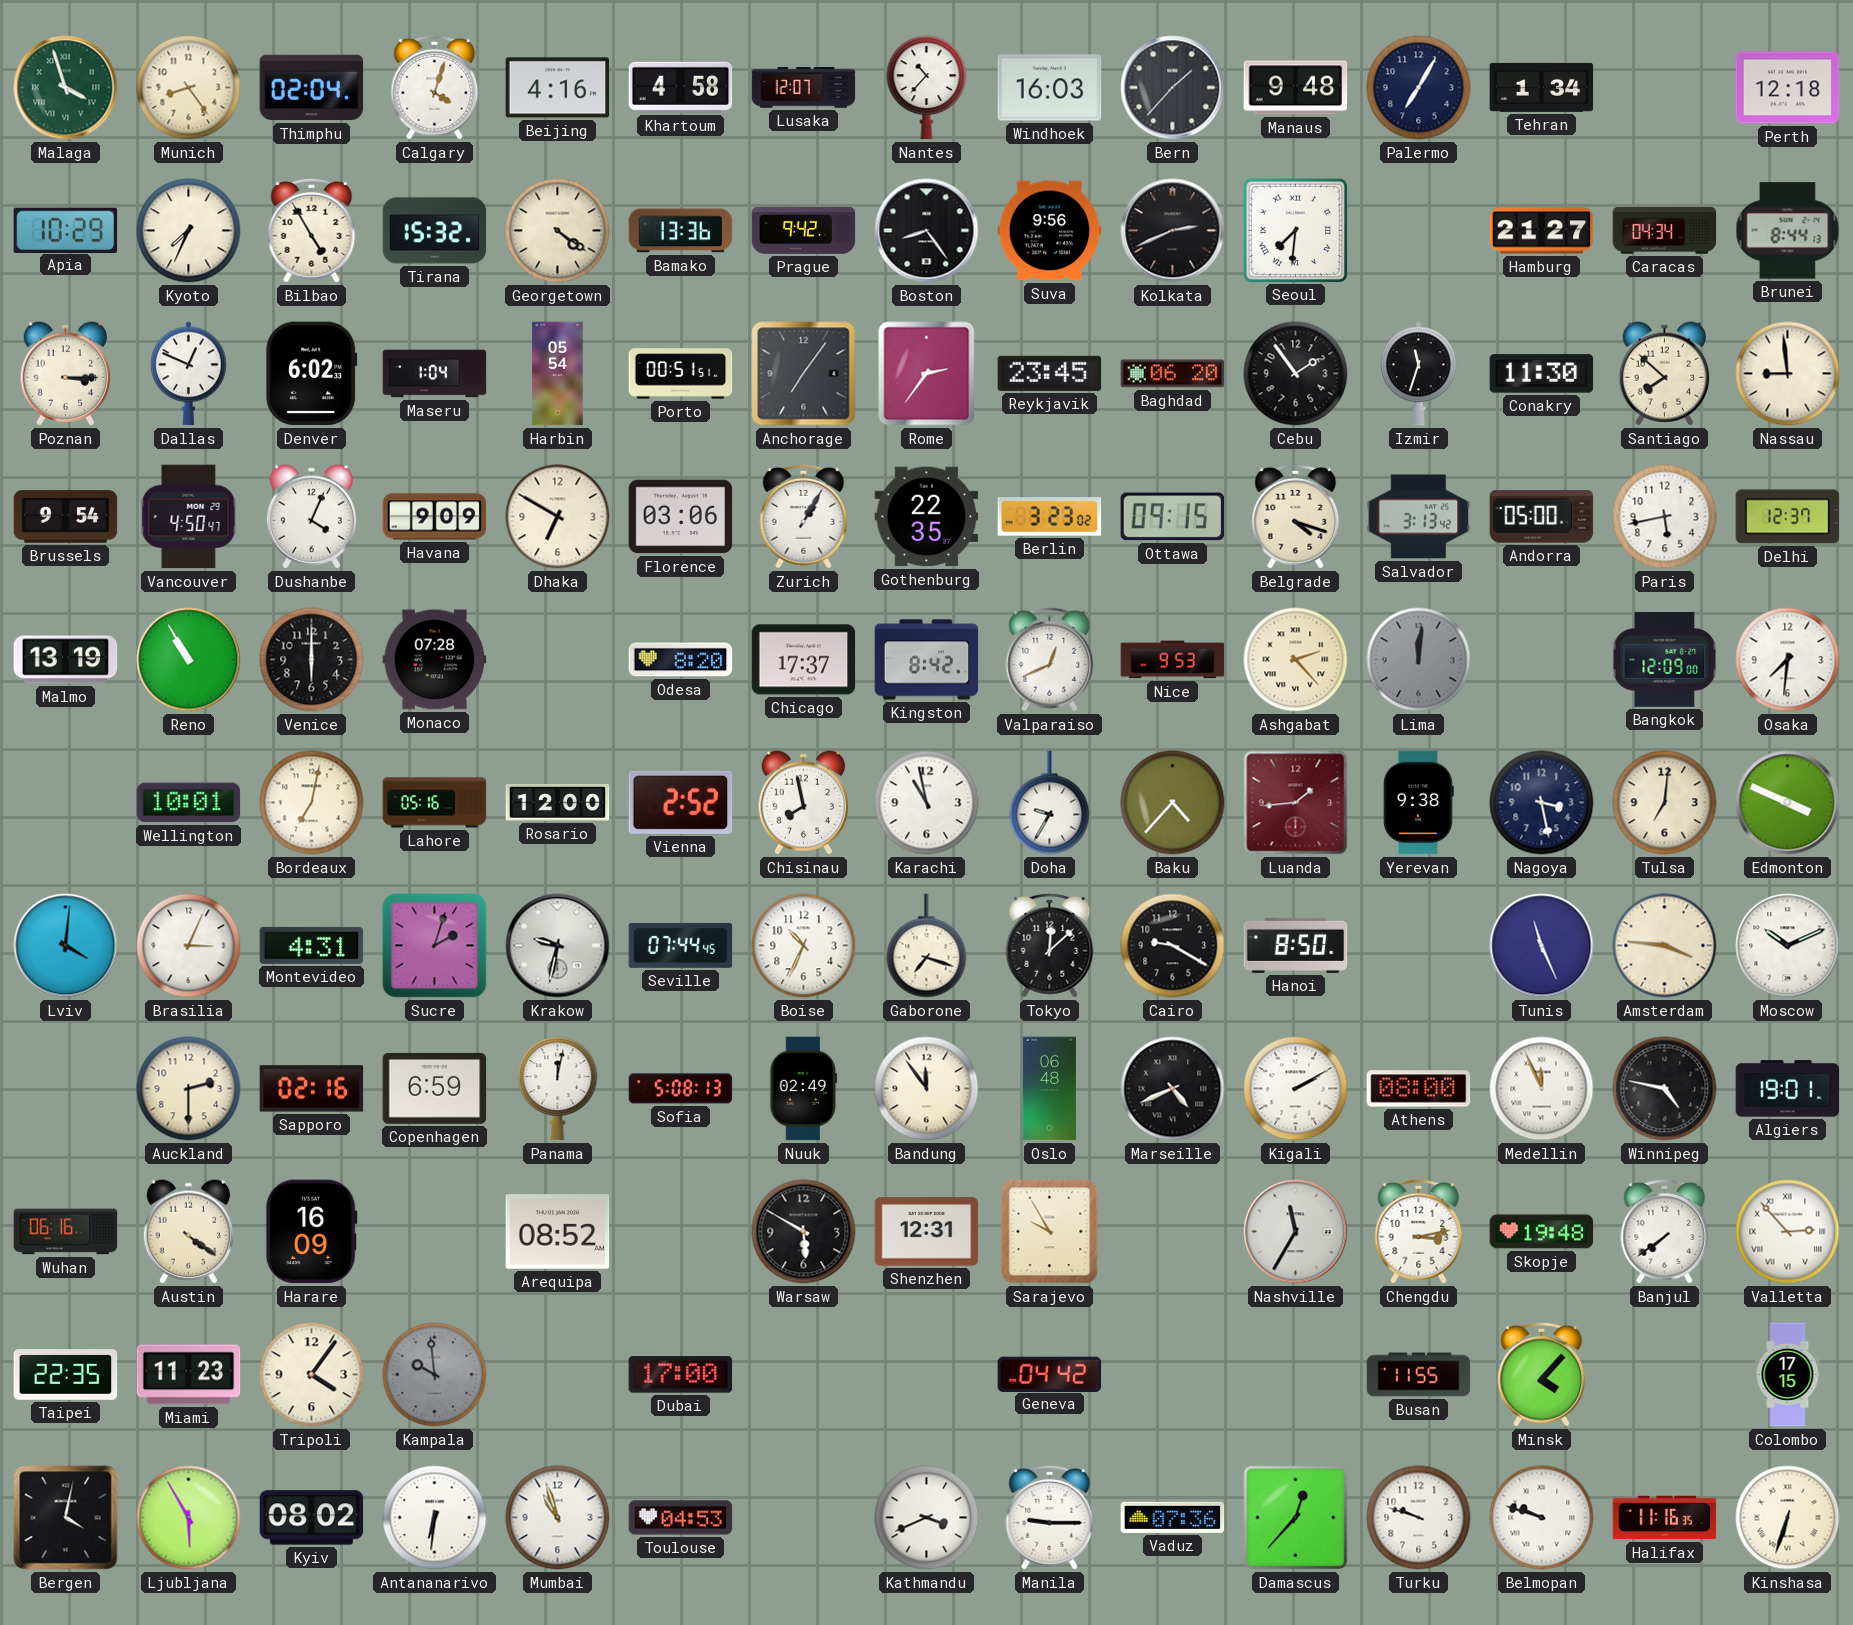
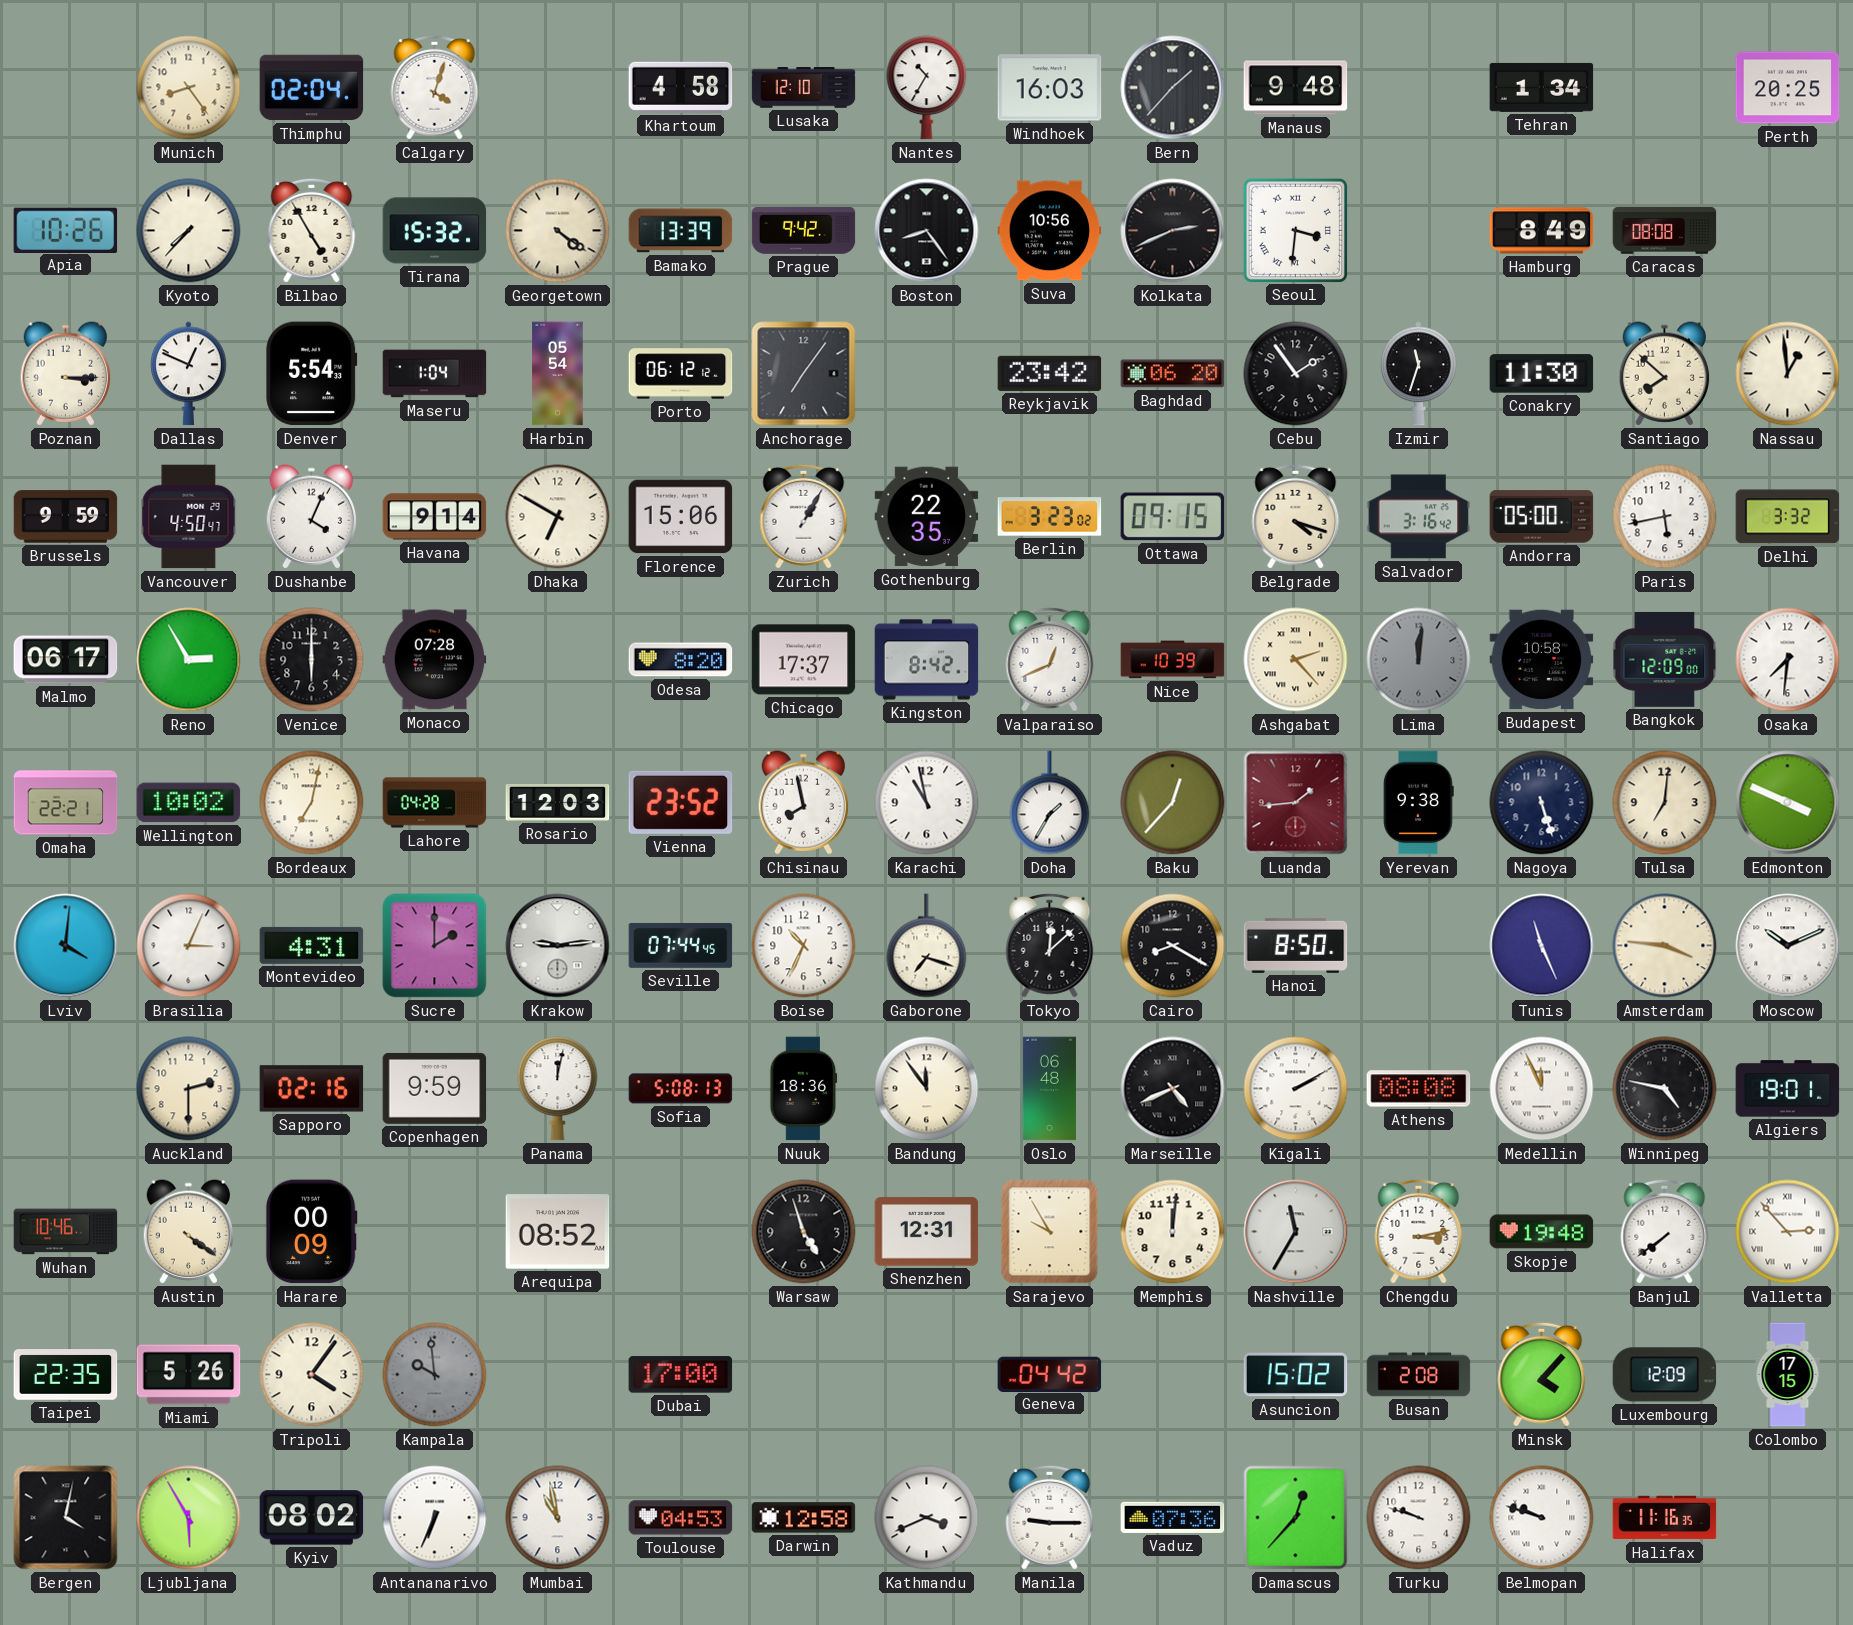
Malaga: 3:57 -> none
Beijing: 4:16 -> none
Lusaka: 12:07 -> 12:10
Nantes: 10:37 -> 10:35
Palermo: 7:05 -> none
Perth: 12:18 -> 20:25
Apia: 10:29 -> 10:26
Kyoto: 7:34 -> 7:37
Bamako: 13:36 -> 13:39
Suva: 9:56 -> 10:56
Seoul: 7:31 -> 3:31
Hamburg: 21:27 -> 8:49
Caracas: 04:34 -> 08:08
Brunei: 8:44 -> none
Denver: 6:02 -> 5:54
Porto: 00:51 -> 06:12
Rome: 2:36 -> none
Reykjavik: 23:45 -> 23:42
Nassau: 8:59 -> 12:59
Brussels: 9:54 -> 9:59
Havana: 9:09 -> 9:14
Florence: 03:06 -> 15:06
Salvador: 3:13 -> 3:16
Delhi: 12:37 -> 3:32
Malmo: 13:19 -> 06:17
Reno: 10:55 -> 2:55
Nice: 9:53 -> 10:39
Budapest: none -> 10:58
Omaha: none -> 22:21
Wellington: 10:01 -> 10:02
Lahore: 05:16 -> 04:28
Rosario: 12:00 -> 12:03
Vienna: 2:52 -> 23:52
Doha: 9:35 -> 1:35
Baku: 4:37 -> 12:37
Nagoya: 3:28 -> 5:27
Sucre: 2:03 -> 2:00
Krakow: 9:32 -> 9:14
Cairo: 9:20 -> 8:20
Copenhagen: 6:59 -> 9:59
Nuuk: 02:49 -> 18:36
Athens: 08:00 -> 08:08
Wuhan: 06:16 -> 10:46
Harare: 16:09 -> 00:09
Warsaw: 5:50 -> 4:57
Memphis: none -> 12:01
Miami: 11:23 -> 5:26
Asuncion: none -> 15:02
Busan: 11:55 -> 2:08
Luxembourg: none -> 12:09
Antananarivo: 6:31 -> 6:34
Mumbai: 10:57 -> 10:58
Darwin: none -> 12:58
Kinshasa: 6:33 -> none
